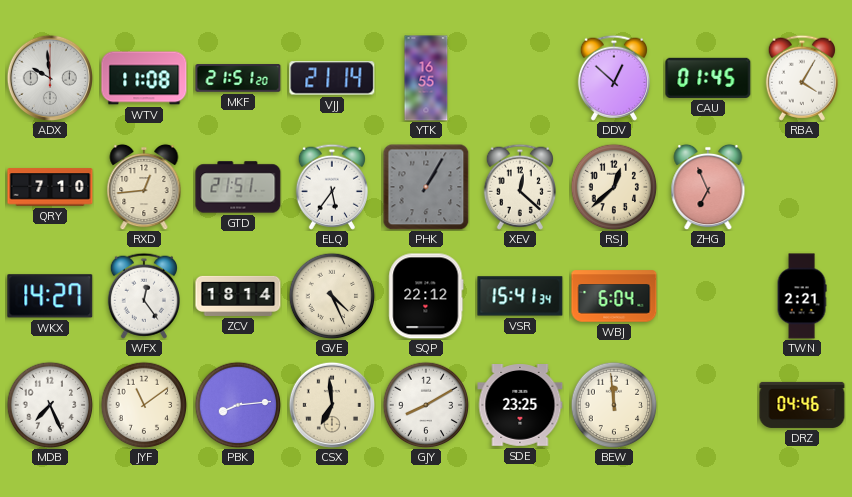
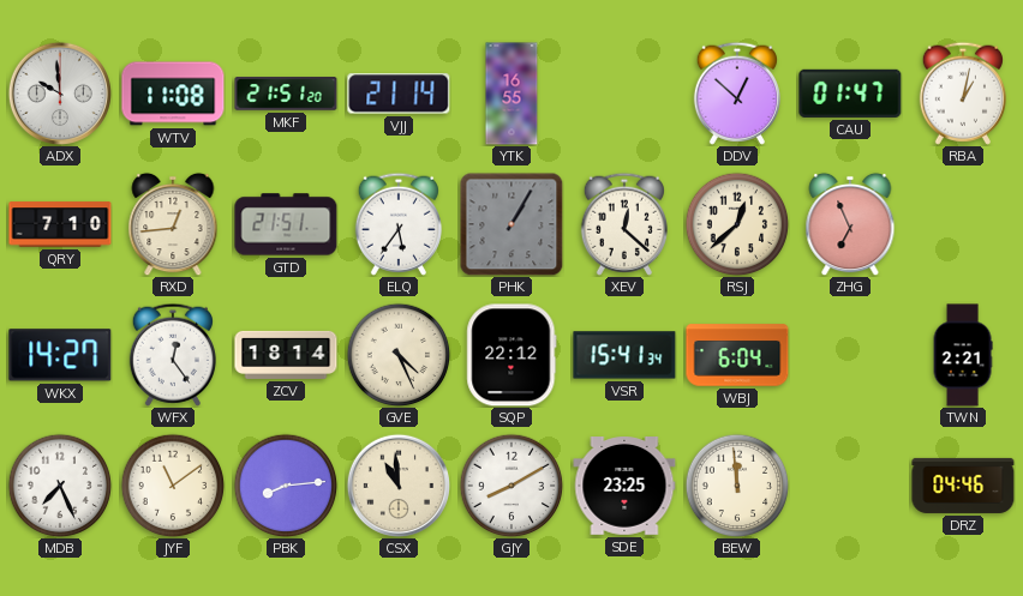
CAU: 01:45 -> 01:47
RBA: 4:05 -> 1:02
CSX: 6:59 -> 10:59
